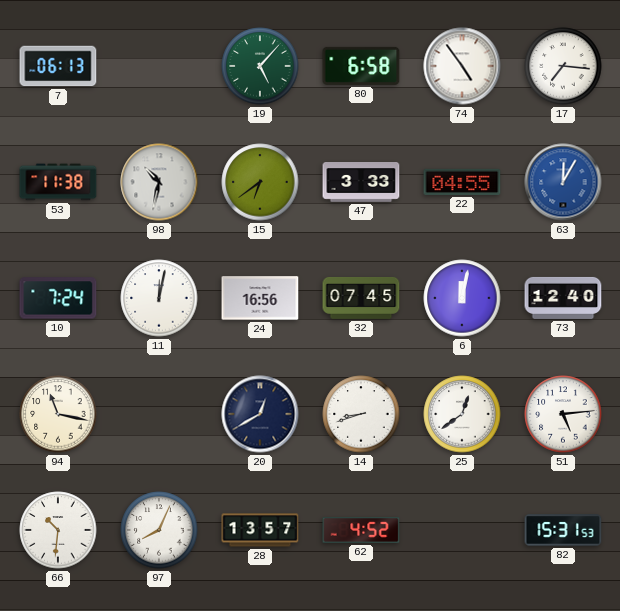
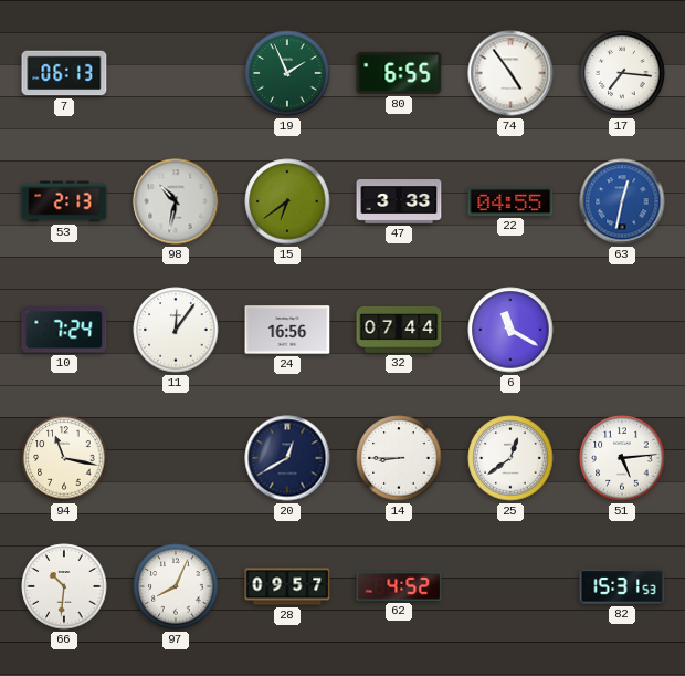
19: 5:07 -> 1:56
80: 6:58 -> 6:55
53: 11:38 -> 2:13
63: 12:05 -> 12:32
11: 12:02 -> 12:06
32: 07:45 -> 07:44
6: 12:02 -> 11:20
73: 12:40 -> none
14: 8:42 -> 8:45
28: 13:57 -> 09:57
